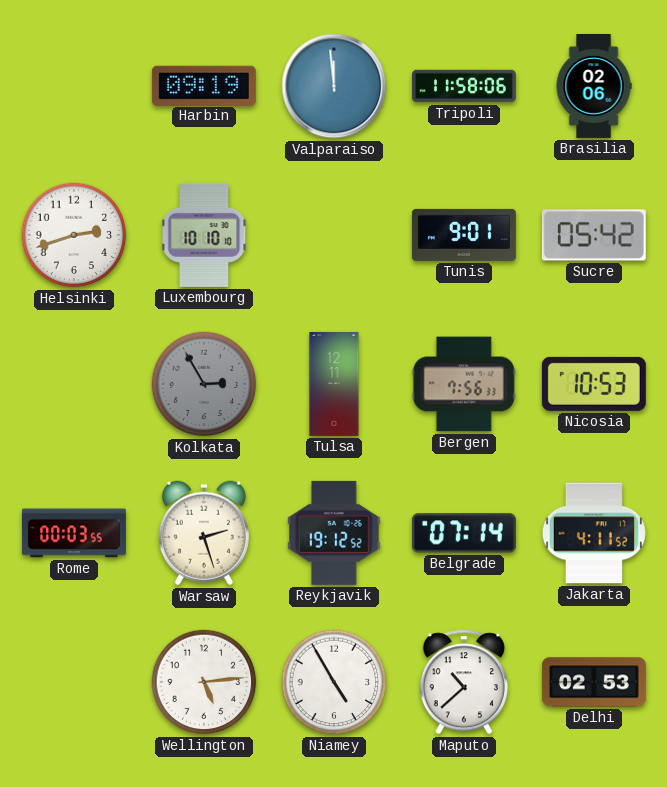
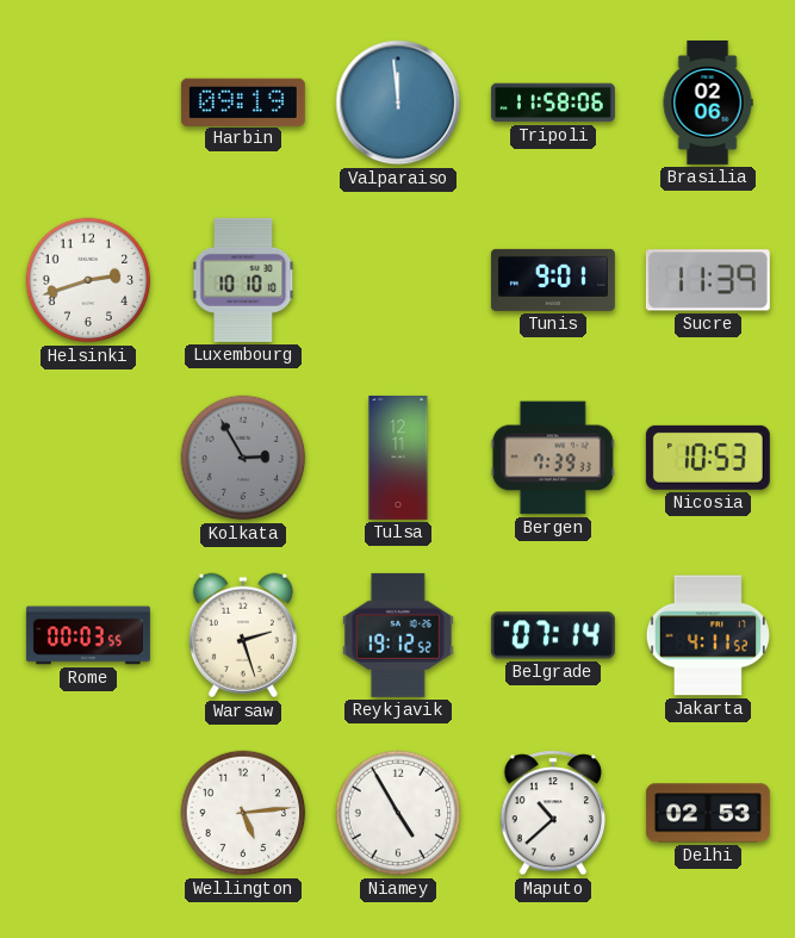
Sucre: 05:42 -> 11:39
Bergen: 7:56 -> 7:39
